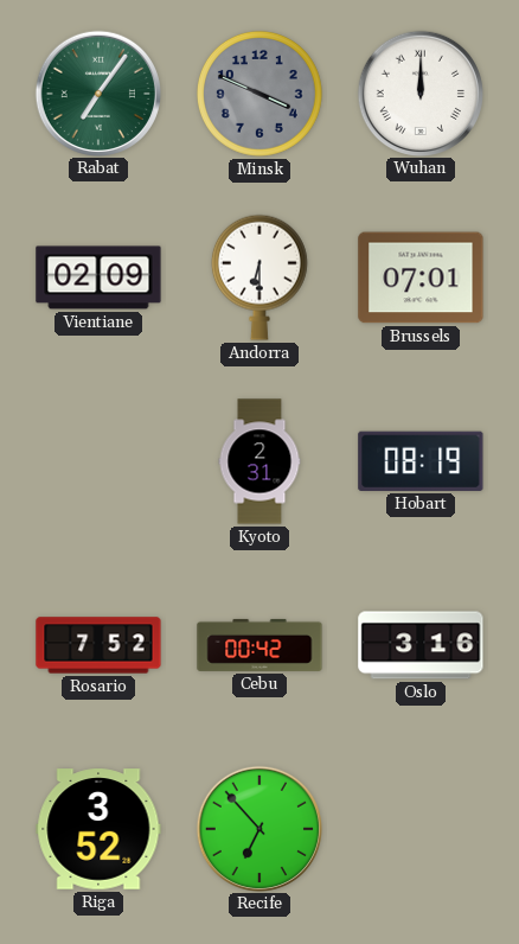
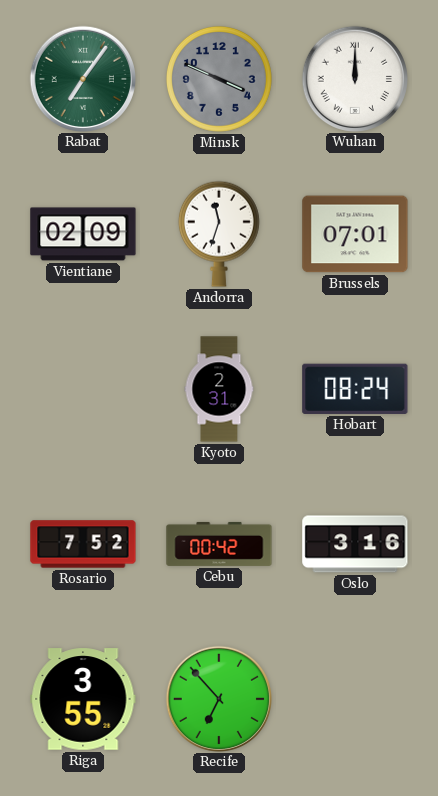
Andorra: 6:30 -> 11:33
Hobart: 08:19 -> 08:24
Riga: 3:52 -> 3:55
